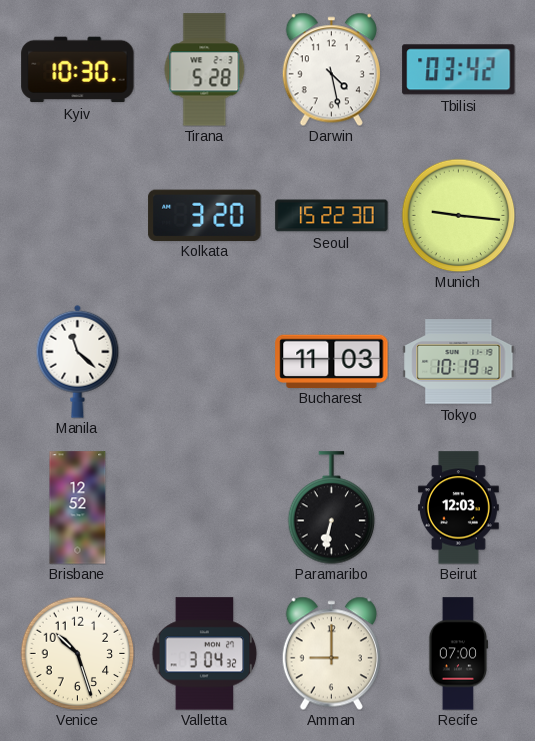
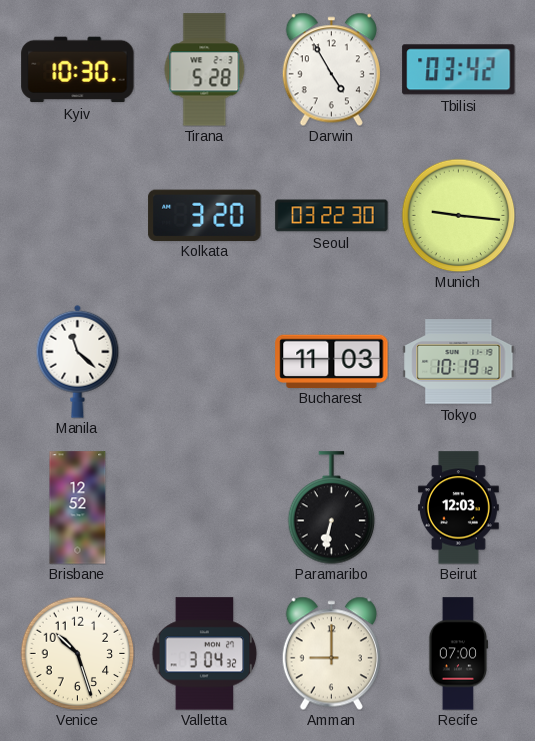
Darwin: 4:28 -> 4:55
Seoul: 15:22 -> 03:22
